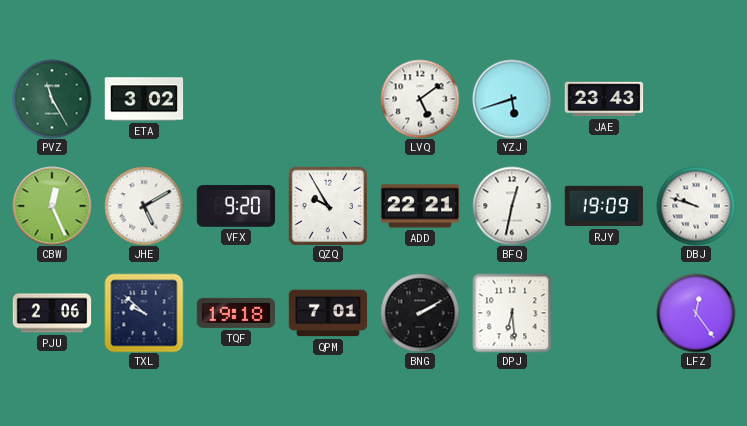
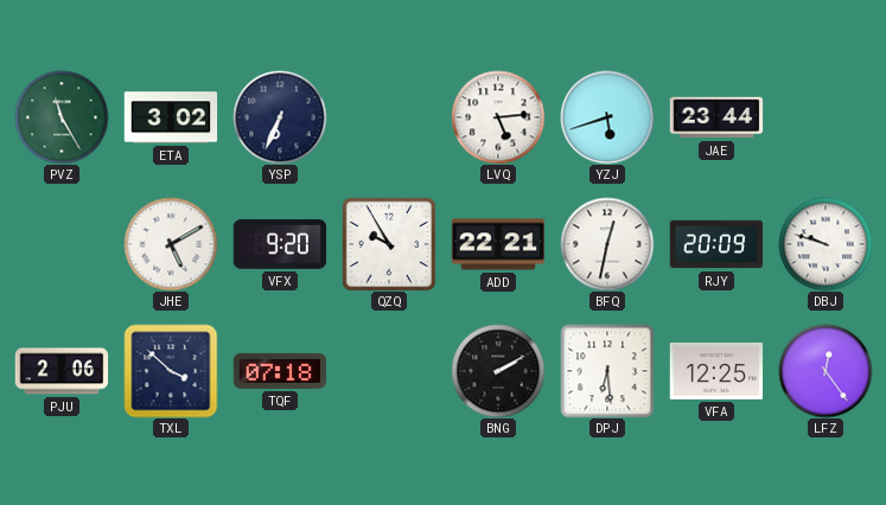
YSP: none -> 6:34
LVQ: 5:09 -> 5:14
JAE: 23:43 -> 23:44
CBW: 12:26 -> none
RJY: 19:09 -> 20:09
TXL: 9:52 -> 3:52
TQF: 19:18 -> 07:18
QPM: 7:01 -> none
VFA: none -> 12:25
